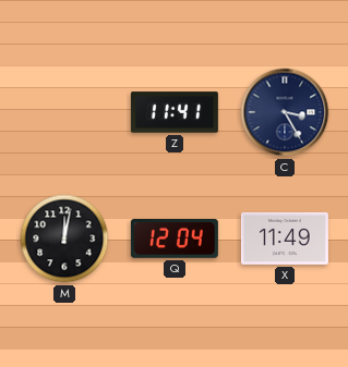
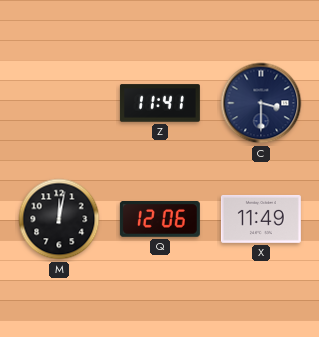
C: 3:25 -> 3:30
Q: 12:04 -> 12:06
